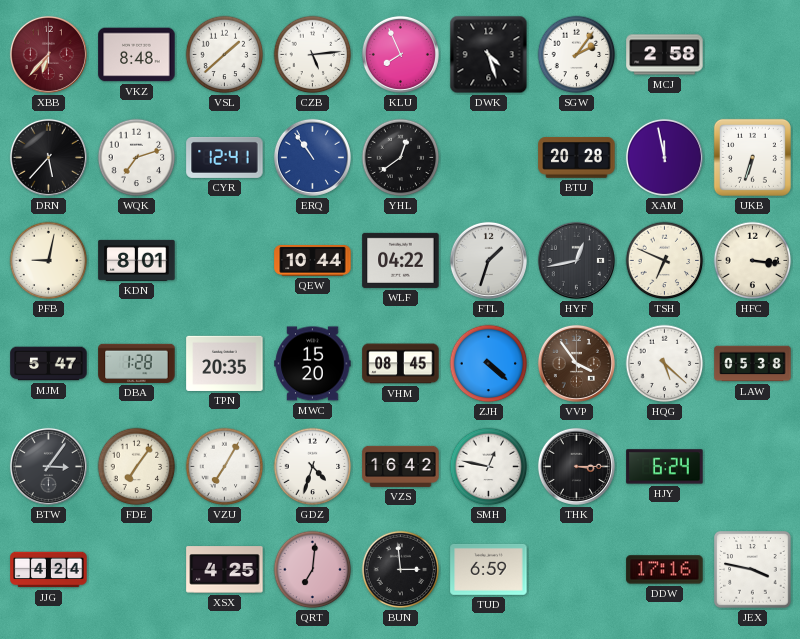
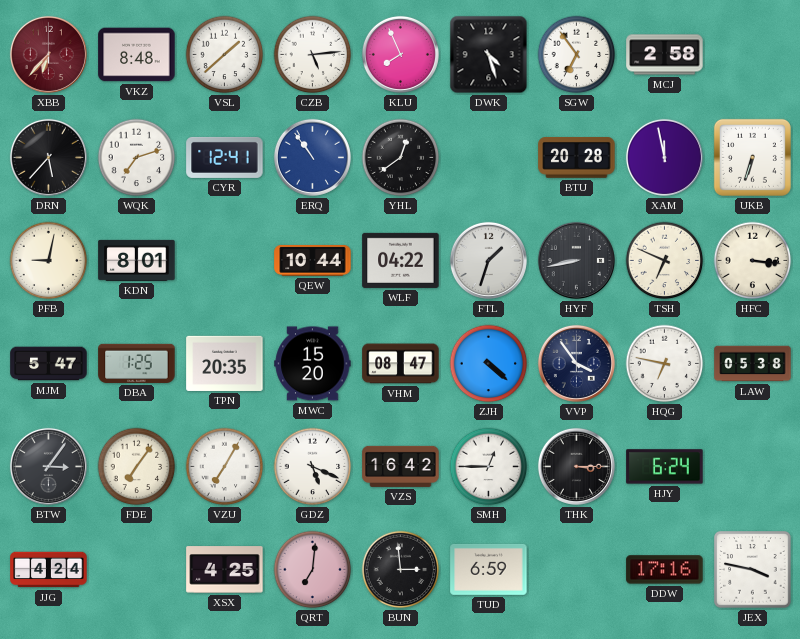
SGW: 2:06 -> 6:54
HYF: 12:43 -> 8:43
DBA: 1:28 -> 1:25
VHM: 08:45 -> 08:47
VVP dial: brown -> navy
HQG: 5:22 -> 6:47
GDZ: 4:33 -> 5:19
SMH: 12:47 -> 12:45
